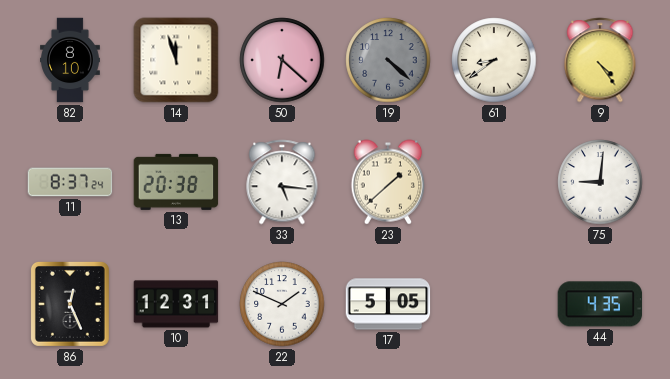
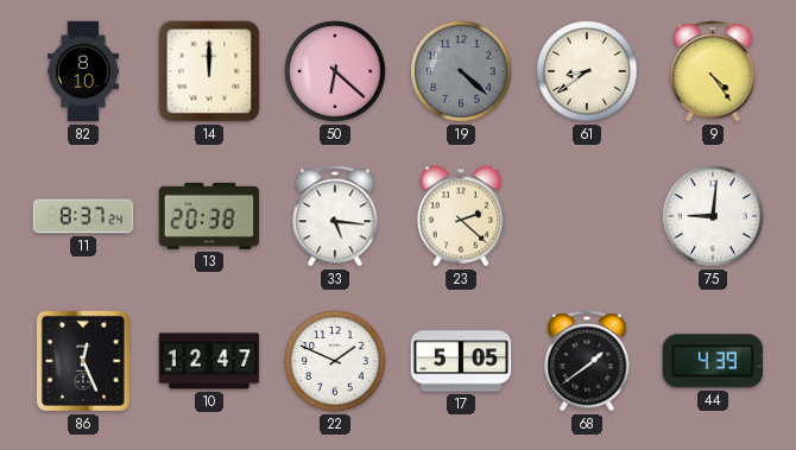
14: 11:57 -> 12:00
23: 1:38 -> 2:22
10: 12:31 -> 12:47
68: none -> 1:39
44: 4:35 -> 4:39
